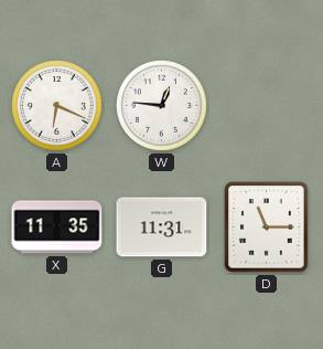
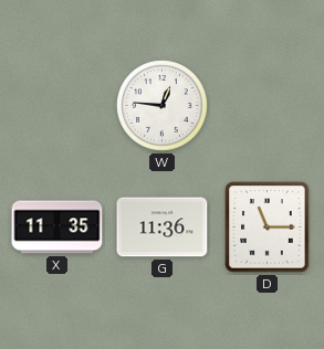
A: 6:19 -> none
G: 11:31 -> 11:36
